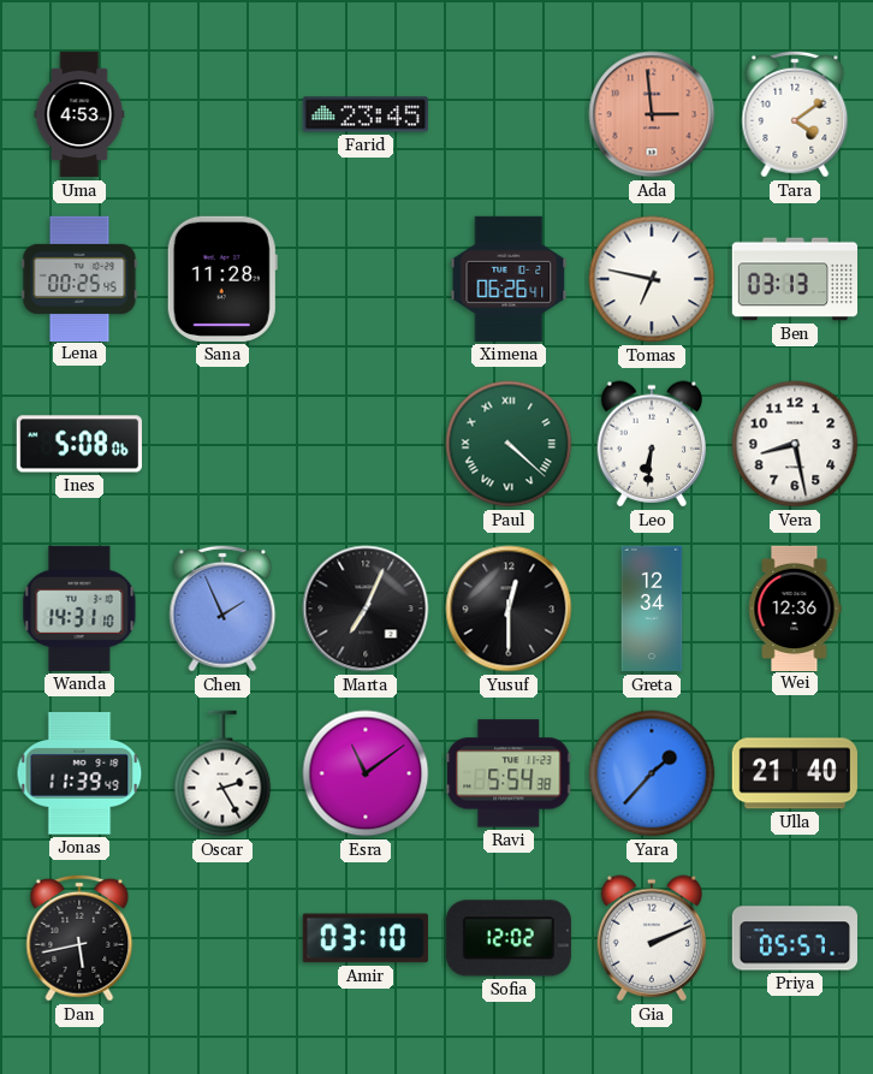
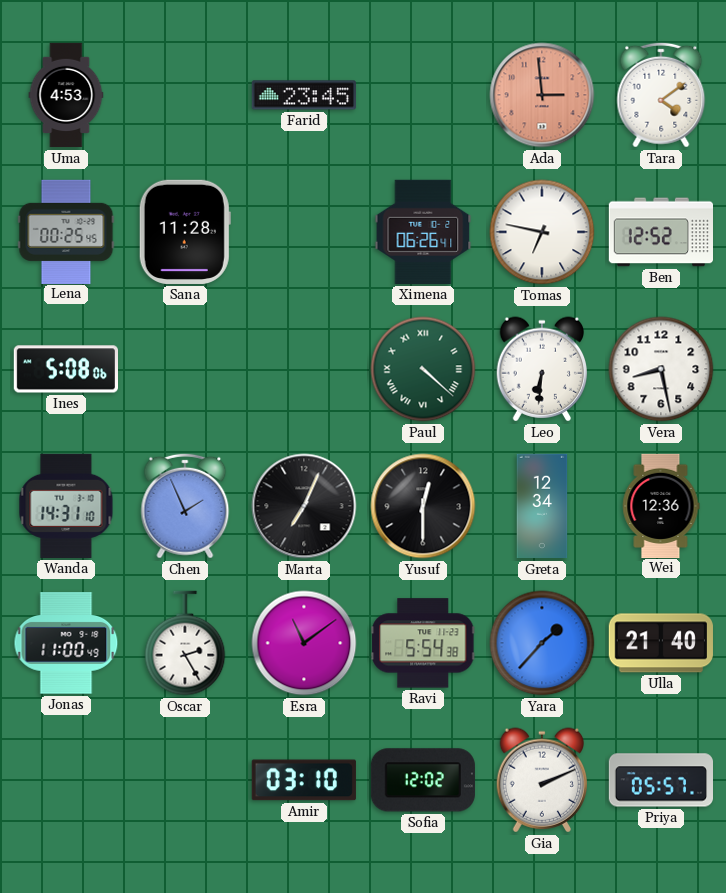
Ben: 03:13 -> 12:52
Jonas: 11:39 -> 11:00
Dan: 5:43 -> none
